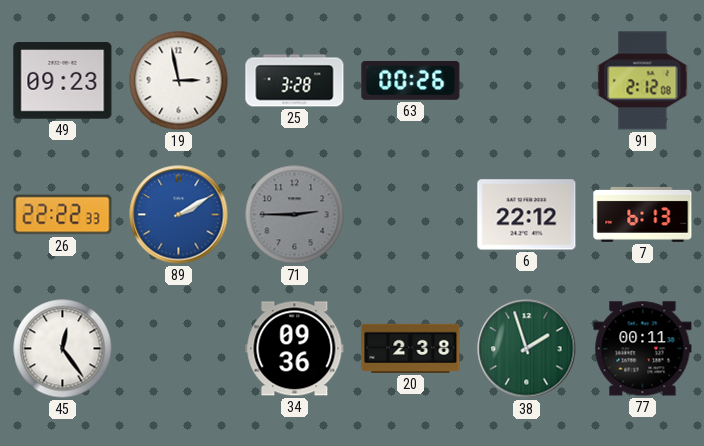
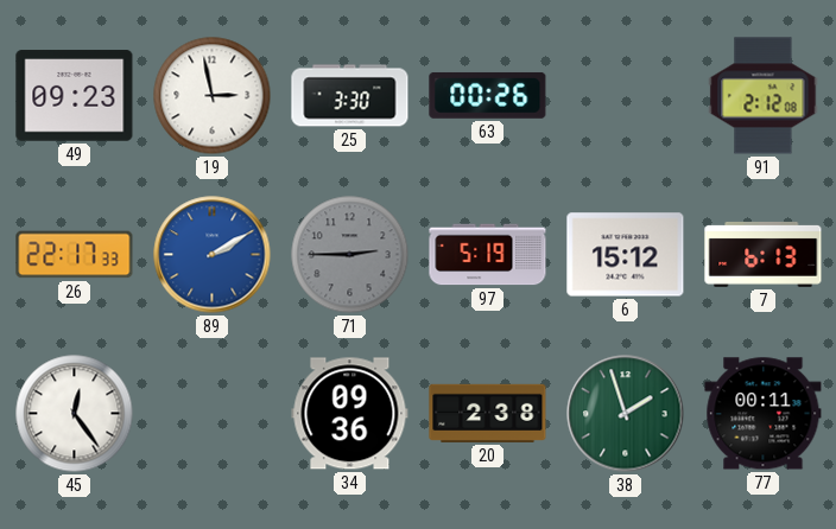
25: 3:28 -> 3:30
26: 22:22 -> 22:17
97: none -> 5:19
6: 22:12 -> 15:12
